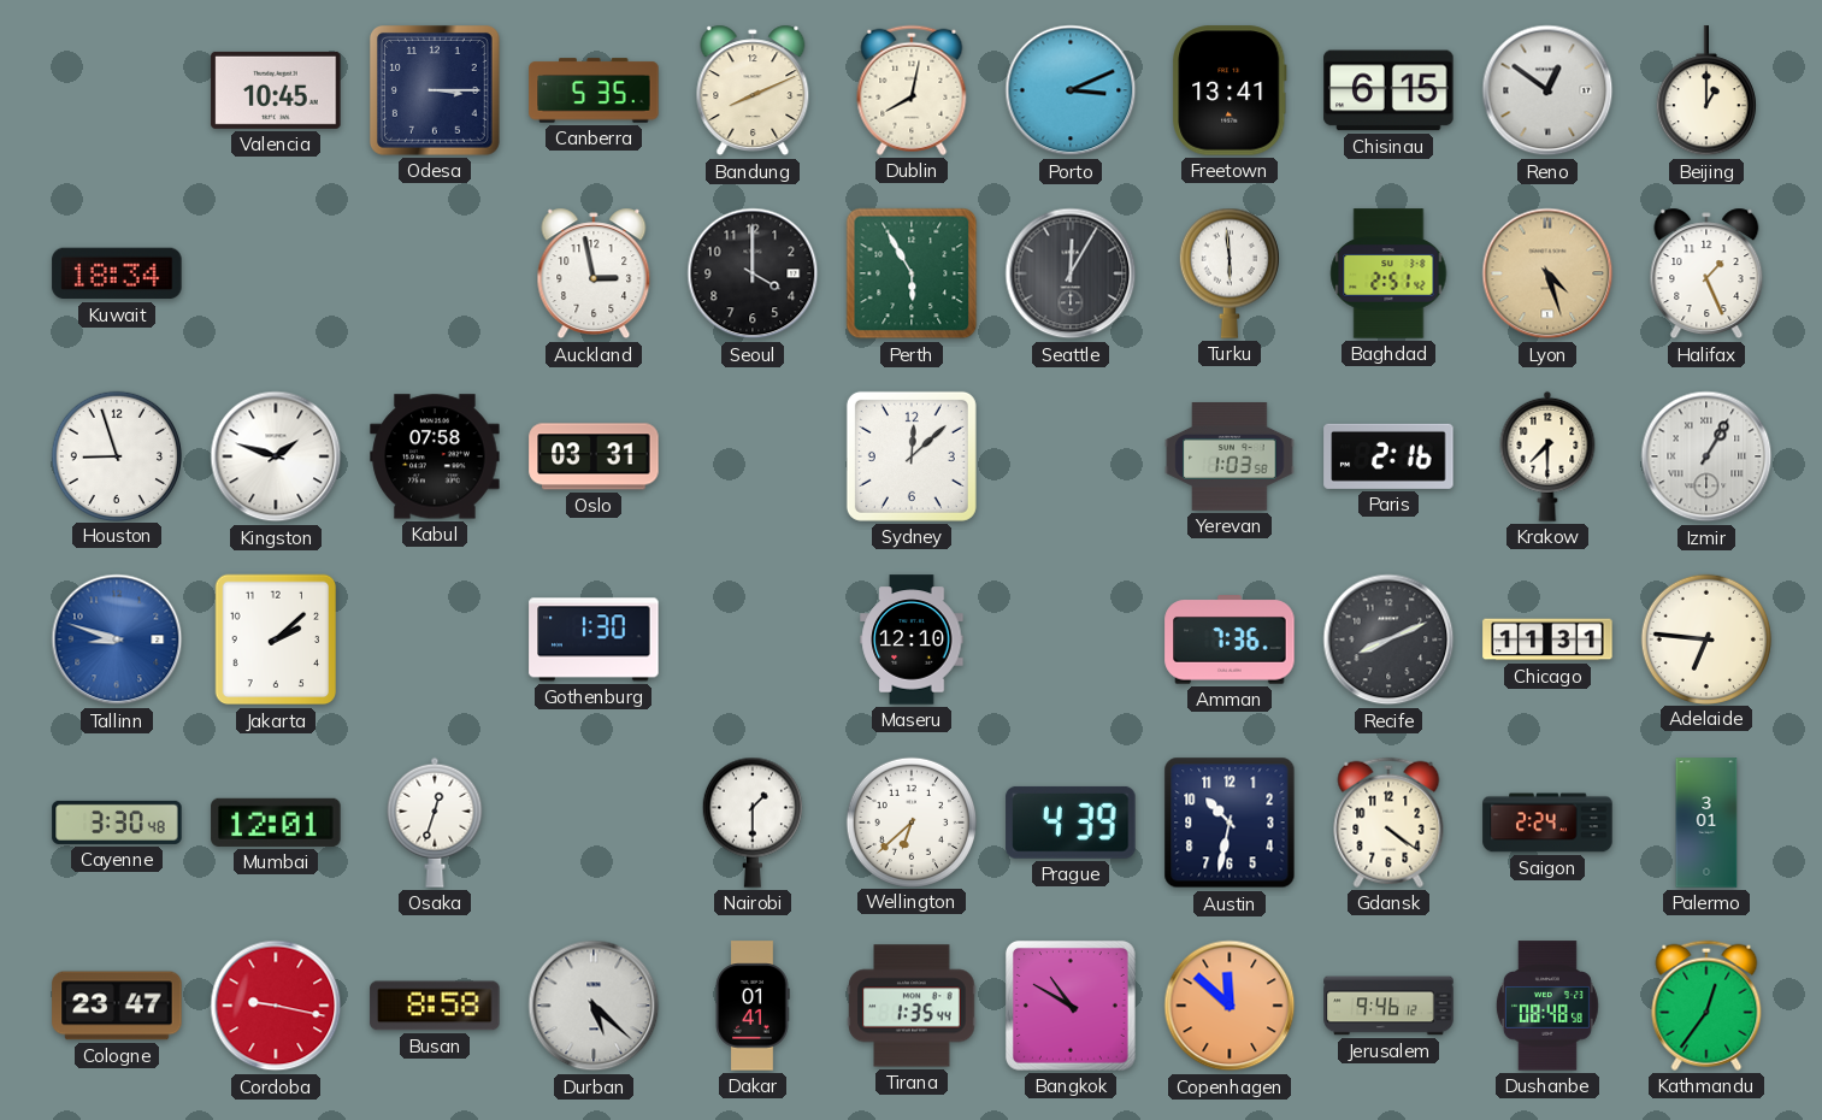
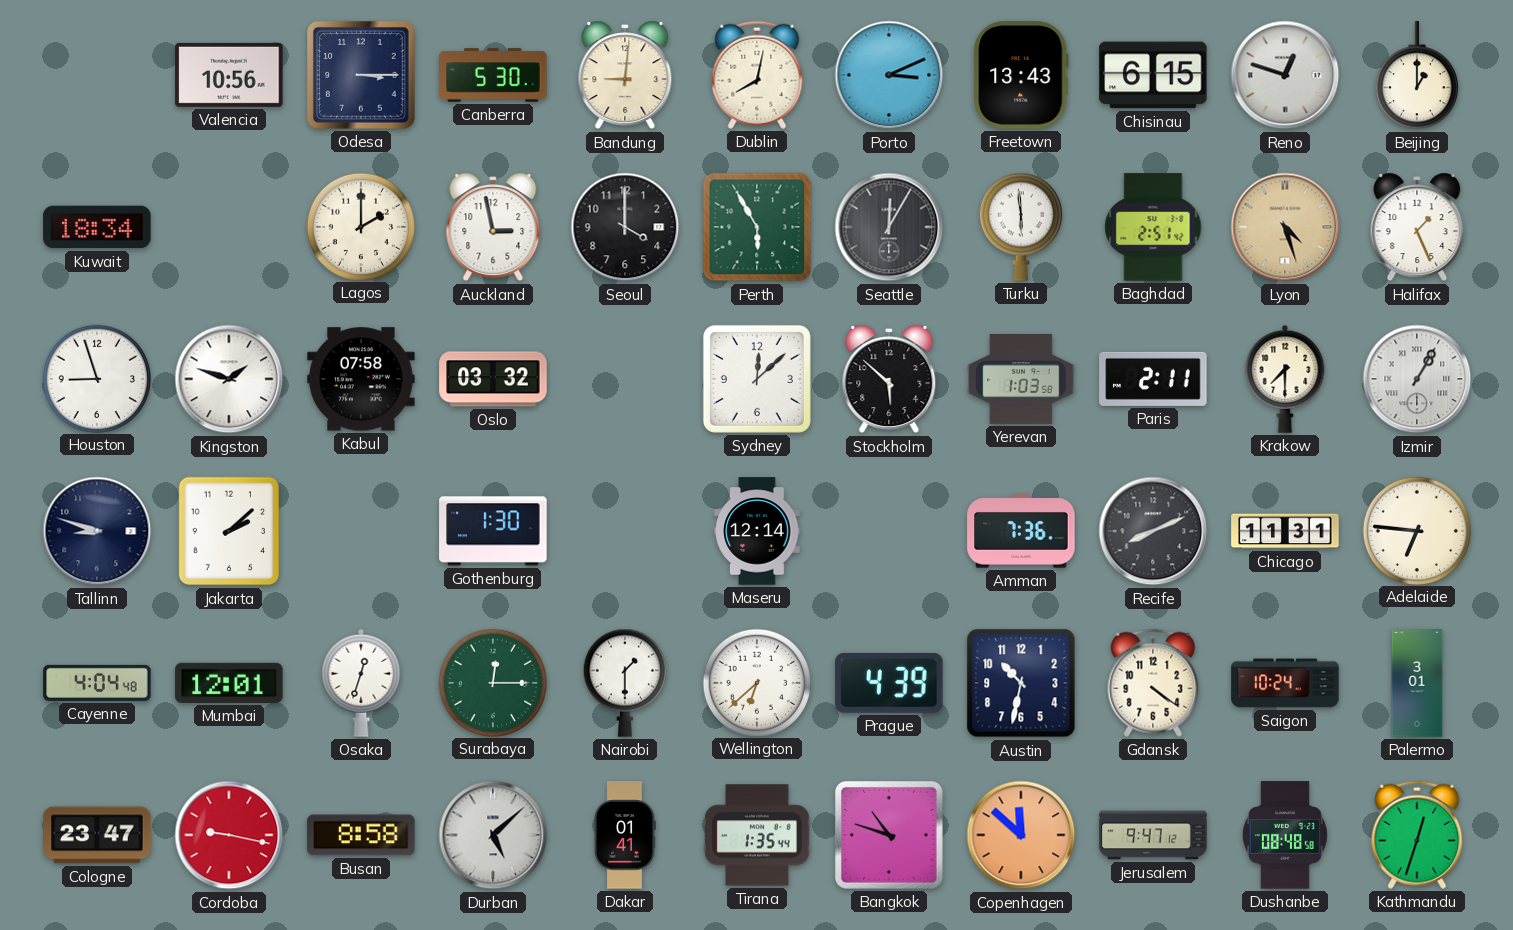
Valencia: 10:45 -> 10:56
Canberra: 5:35 -> 5:30
Bandung: 8:11 -> 9:01
Freetown: 13:41 -> 13:43
Reno: 12:51 -> 12:48
Lagos: none -> 2:00
Oslo: 03:31 -> 03:32
Stockholm: none -> 5:52
Paris: 2:16 -> 2:11
Tallinn dial: blue -> navy
Maseru: 12:10 -> 12:14
Cayenne: 3:30 -> 4:04
Surabaya: none -> 12:15
Saigon: 2:24 -> 10:24
Durban: 5:22 -> 5:08
Bangkok: 10:50 -> 10:48
Jerusalem: 9:46 -> 9:47
Kathmandu: 12:36 -> 12:33
